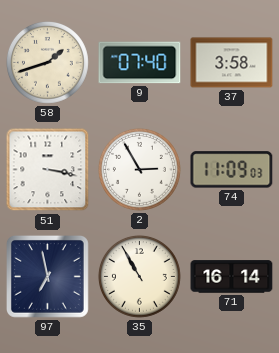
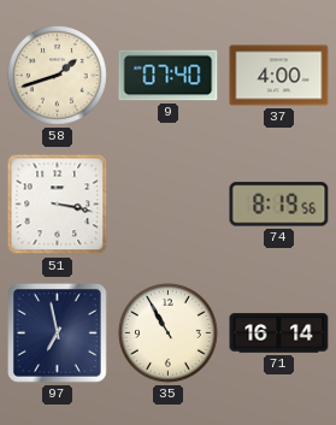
37: 3:58 -> 4:00
2: 2:55 -> none
74: 11:09 -> 8:19
